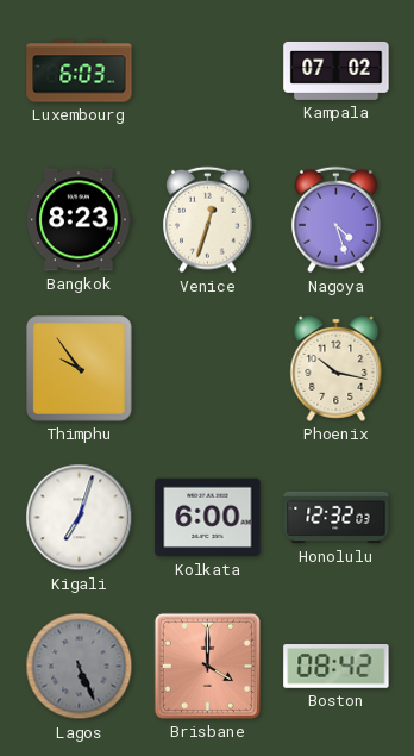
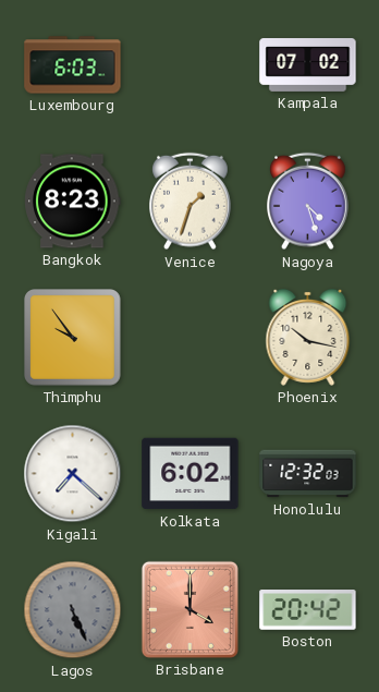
Venice: 12:33 -> 1:33
Kigali: 7:03 -> 7:22
Kolkata: 6:00 -> 6:02
Boston: 08:42 -> 20:42
